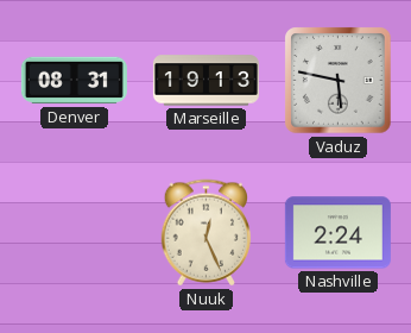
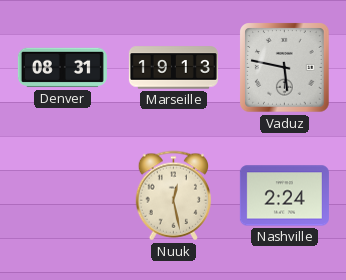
Nuuk: 12:26 -> 12:28
